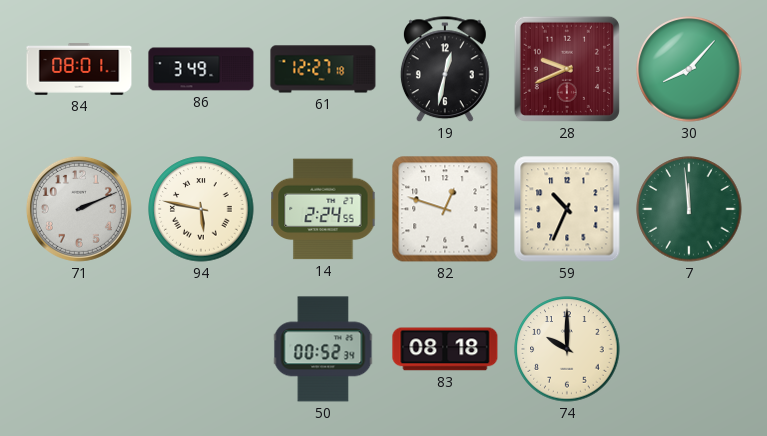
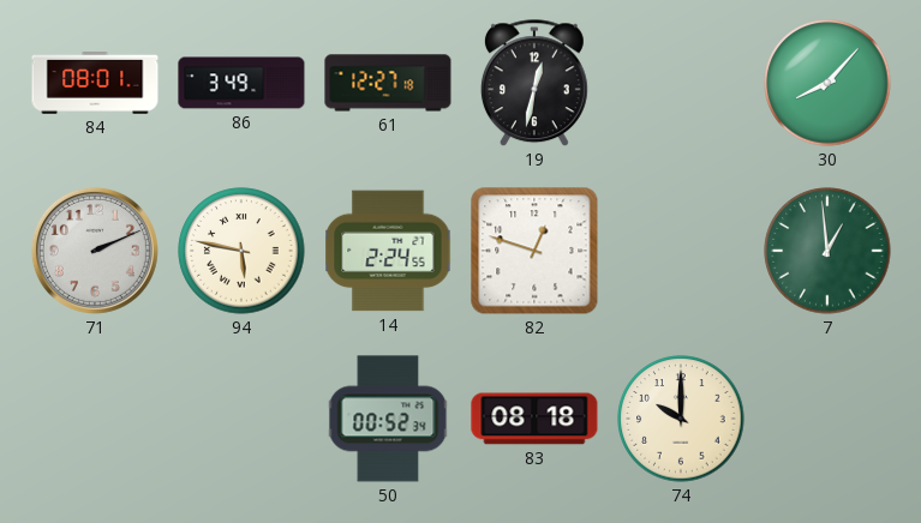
28: 9:41 -> none
59: 10:34 -> none
7: 11:59 -> 12:59
